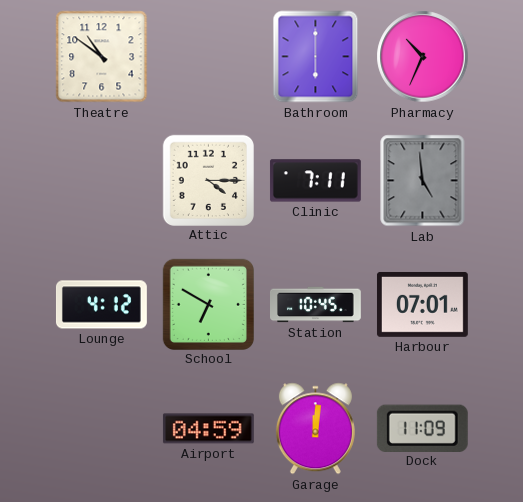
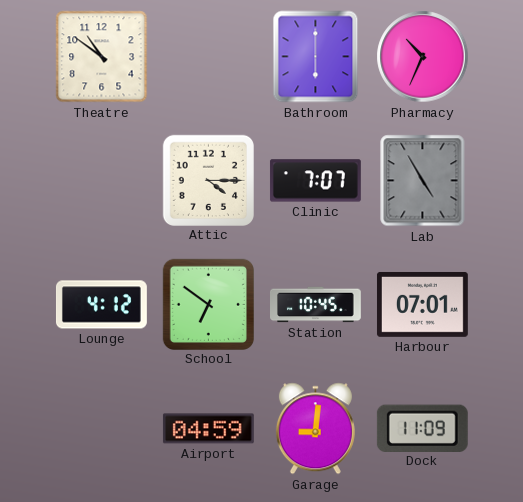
Clinic: 7:11 -> 7:07
Lab: 4:59 -> 4:55
School: 6:50 -> 6:51
Garage: 12:01 -> 9:01
